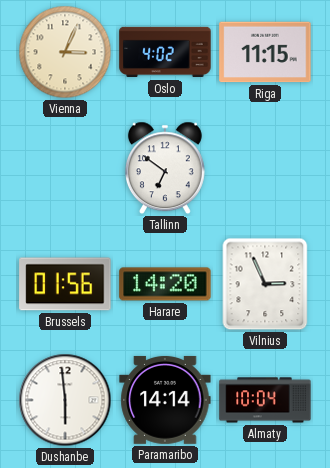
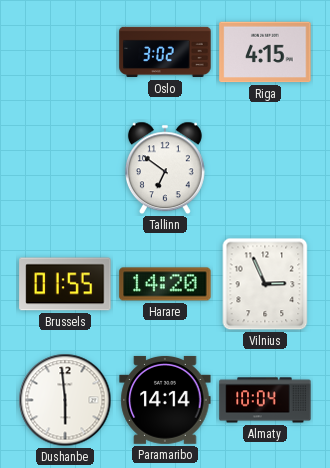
Vienna: 3:04 -> none
Oslo: 4:02 -> 3:02
Riga: 11:15 -> 4:15
Brussels: 01:56 -> 01:55
